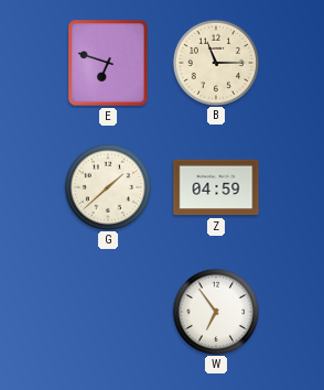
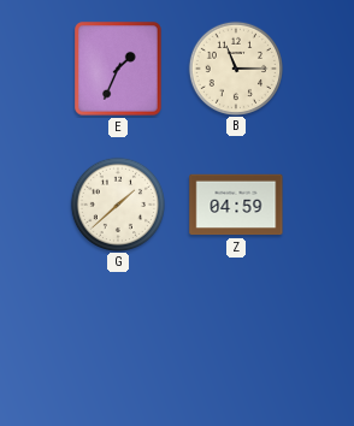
E: 6:48 -> 1:34
W: 6:54 -> none
